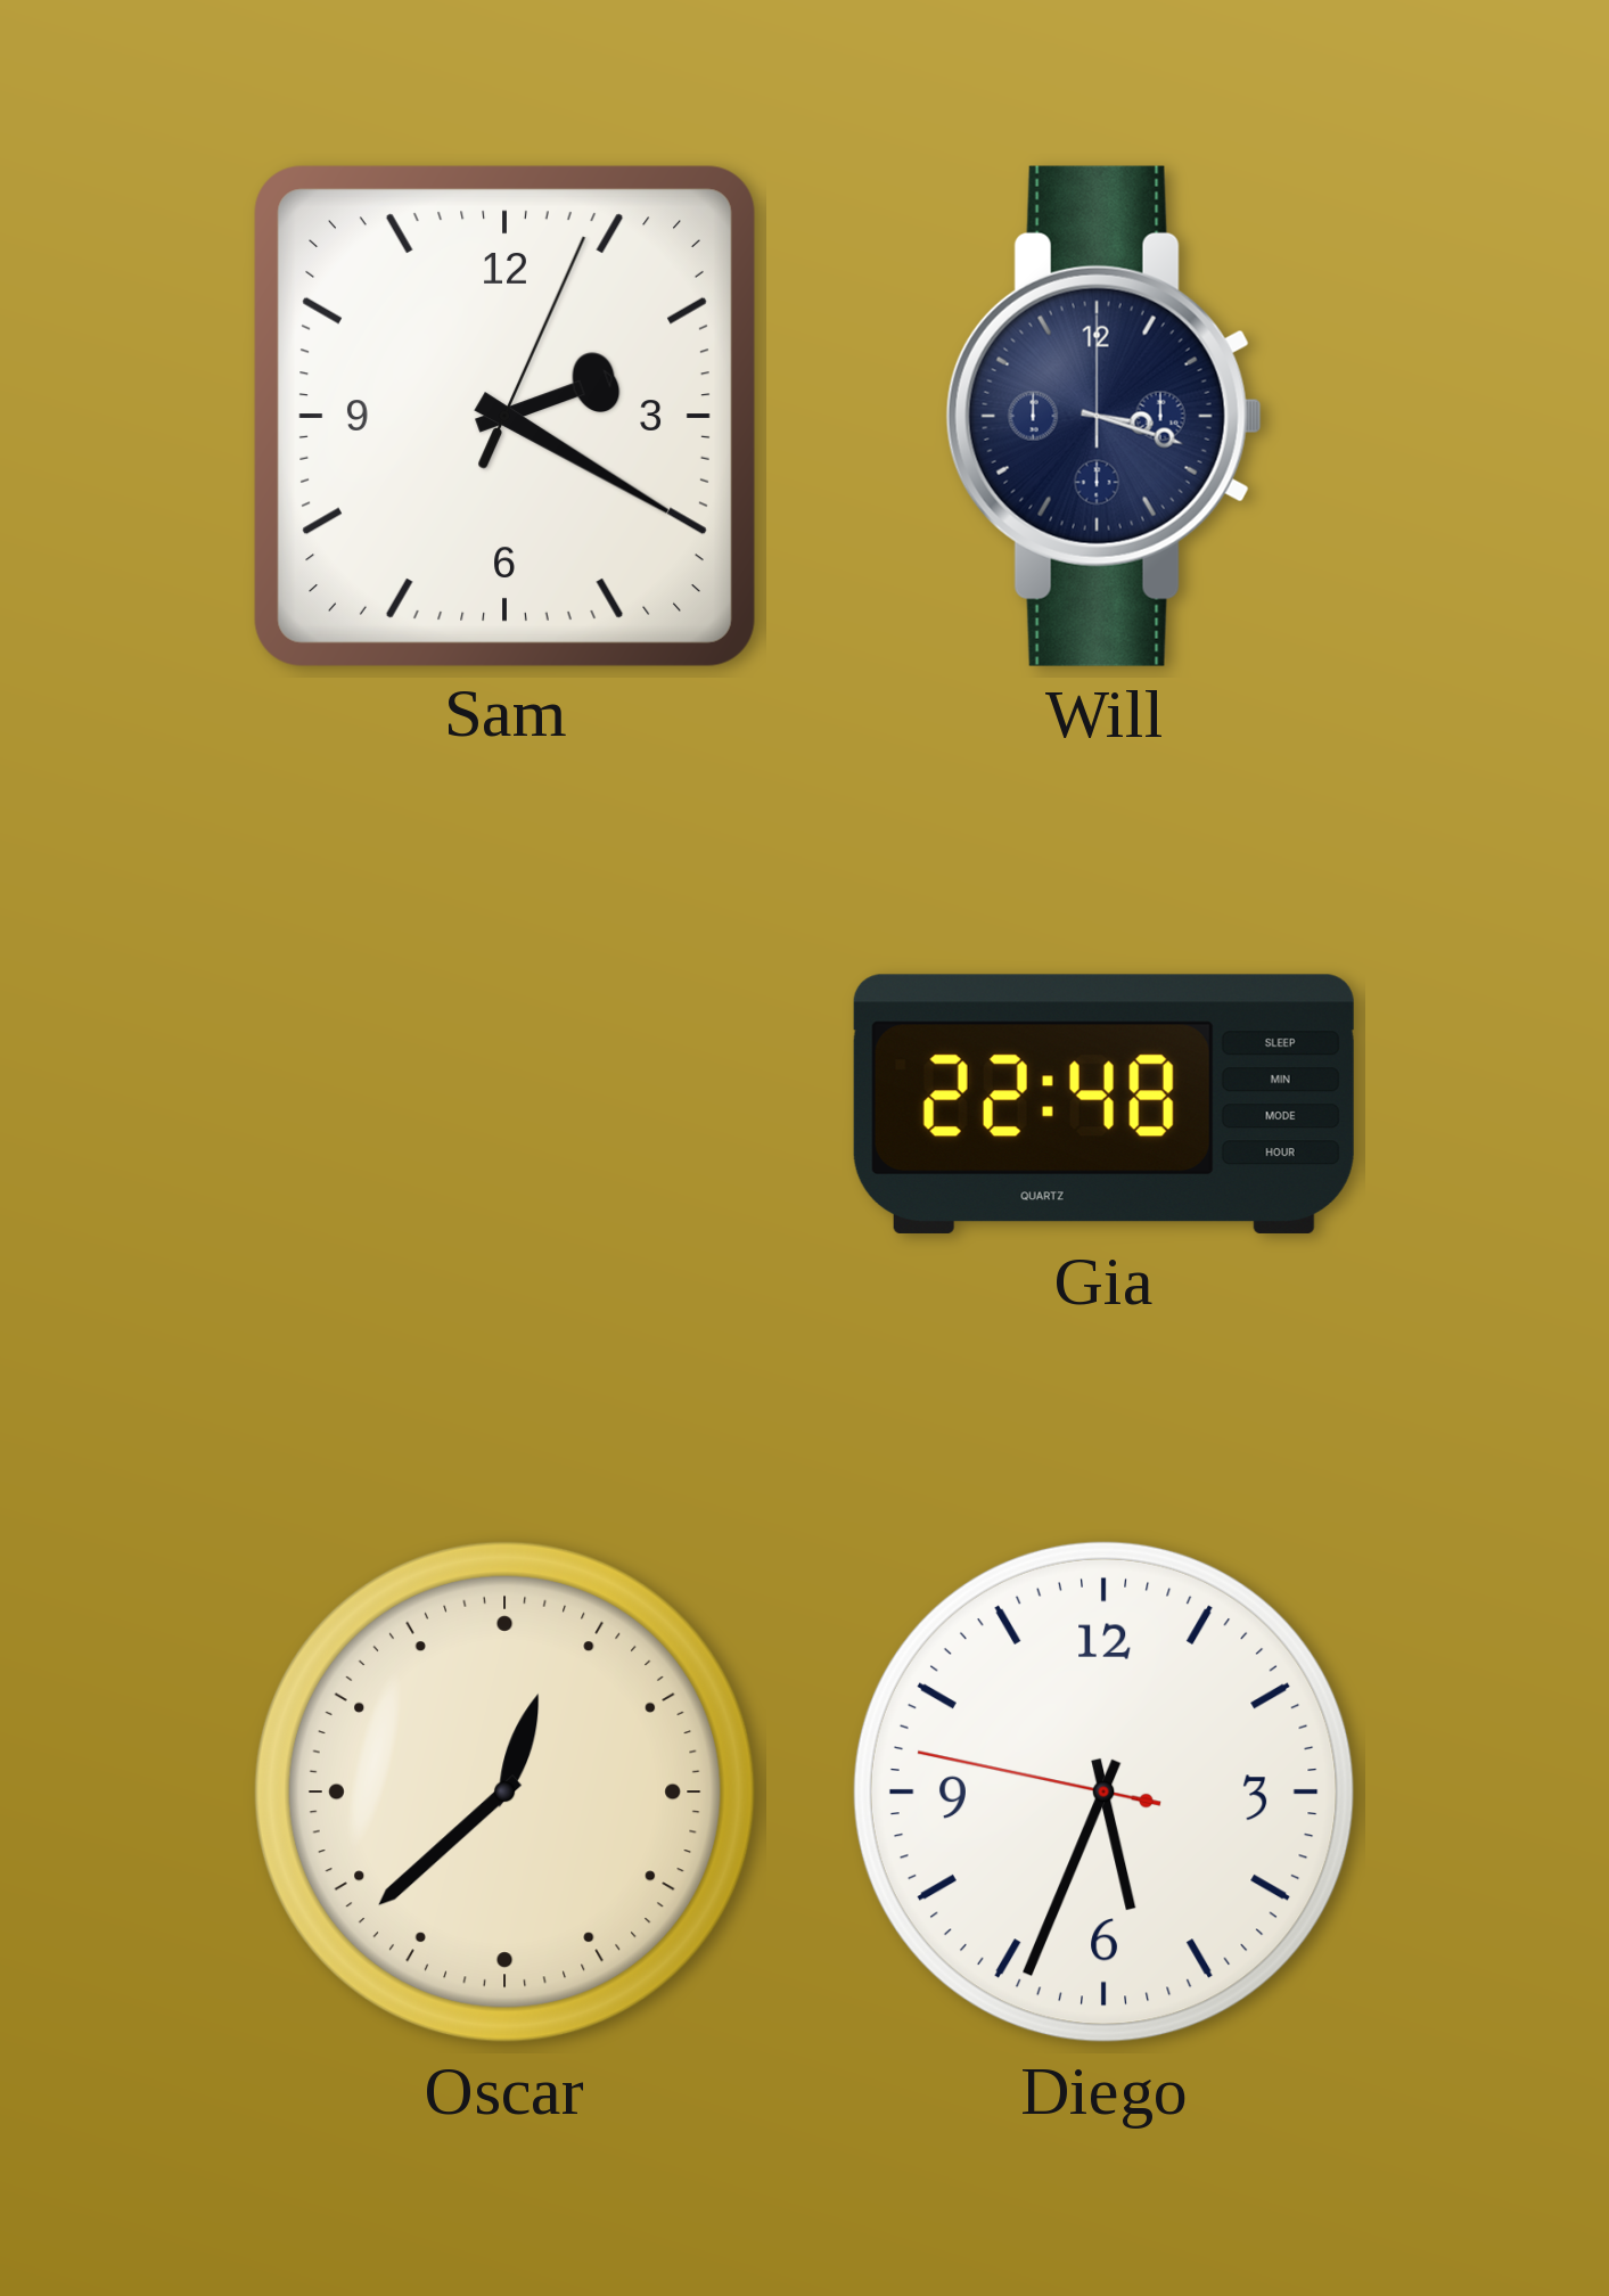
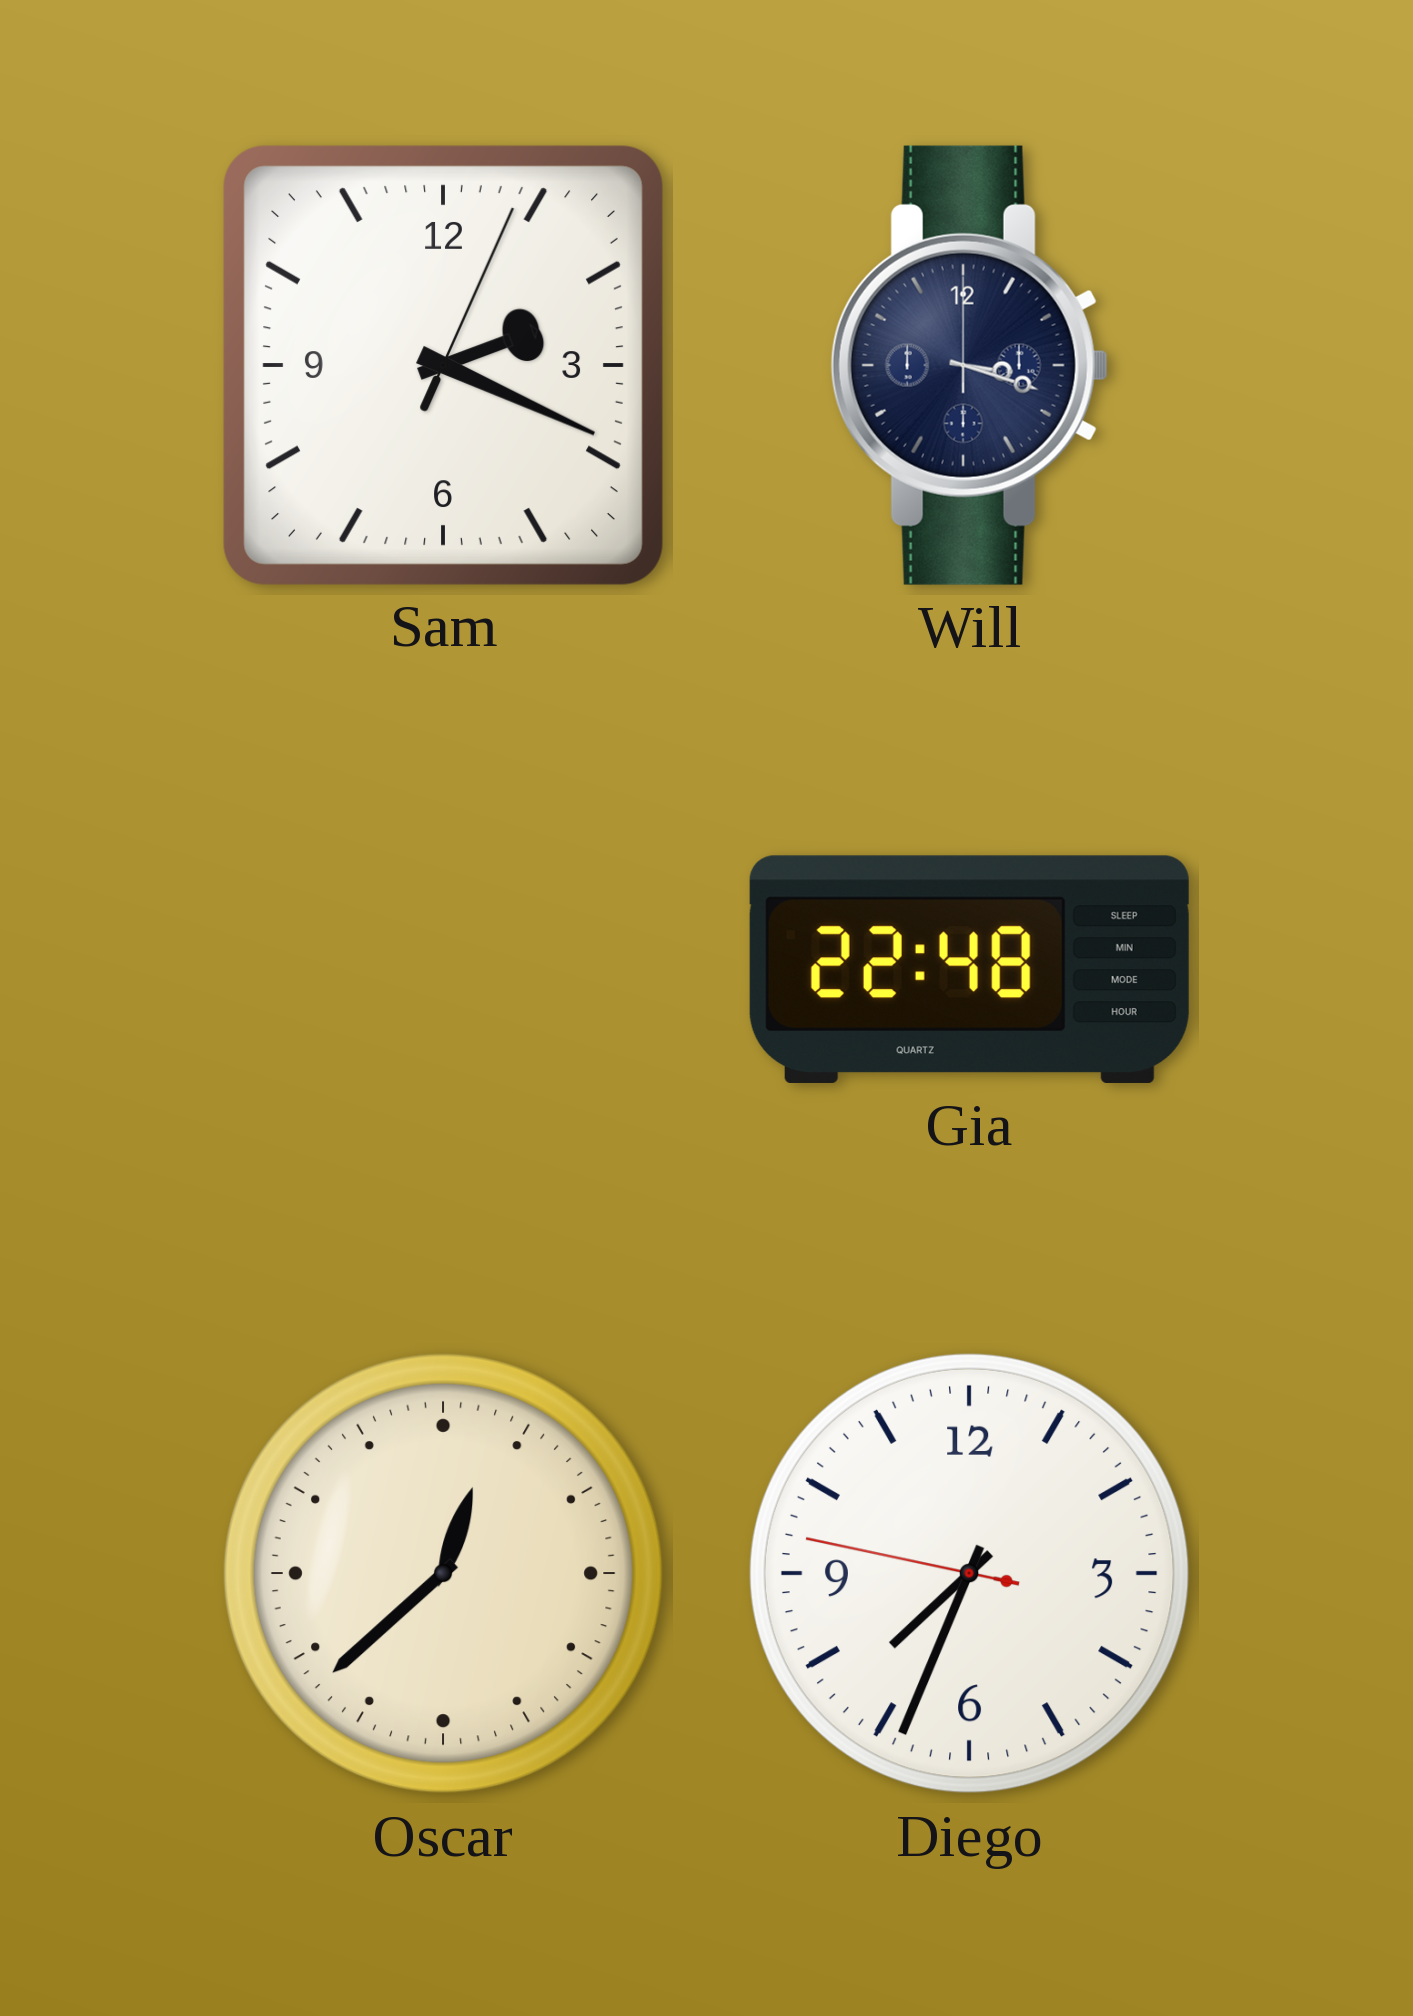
Sam: 2:20 -> 2:19
Diego: 5:33 -> 7:33
